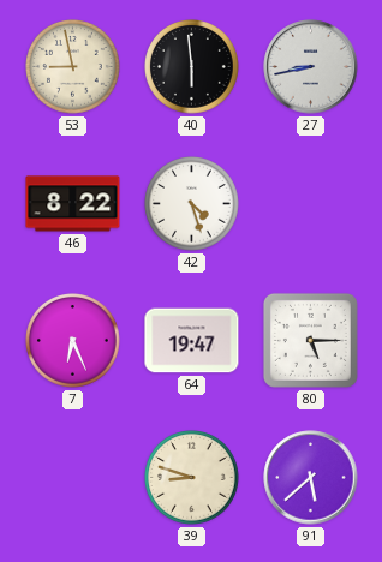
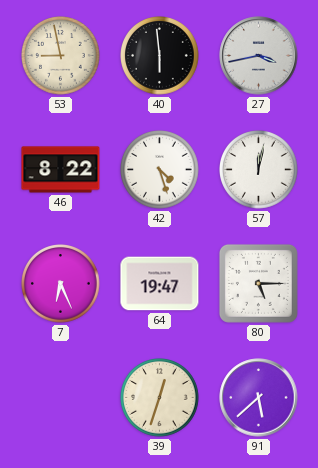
27: 8:43 -> 3:43
57: none -> 12:02
39: 8:48 -> 12:33
